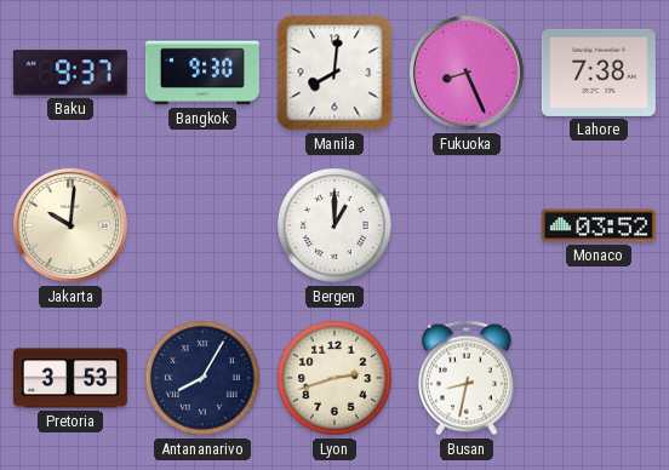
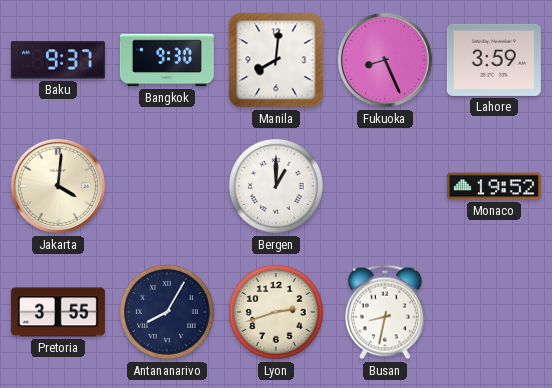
Lahore: 7:38 -> 3:59
Jakarta: 10:01 -> 4:01
Monaco: 03:52 -> 19:52
Pretoria: 3:53 -> 3:55
